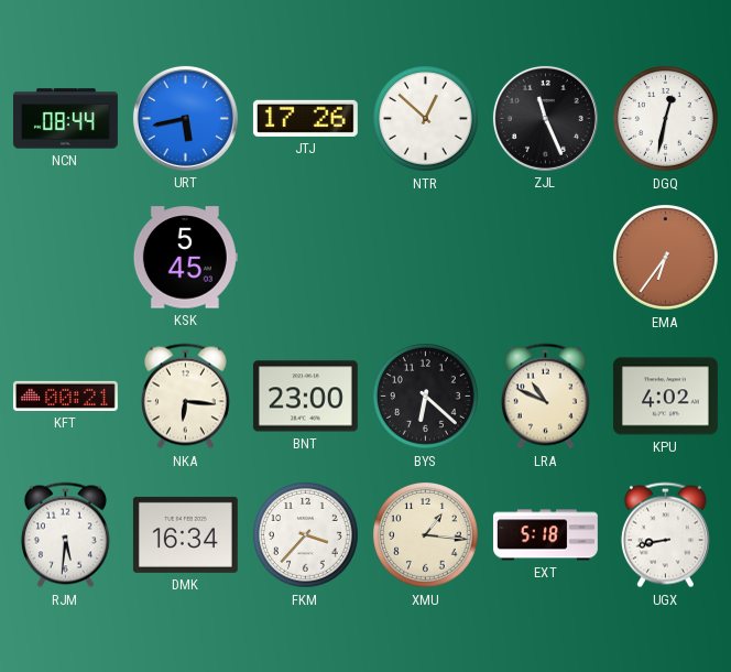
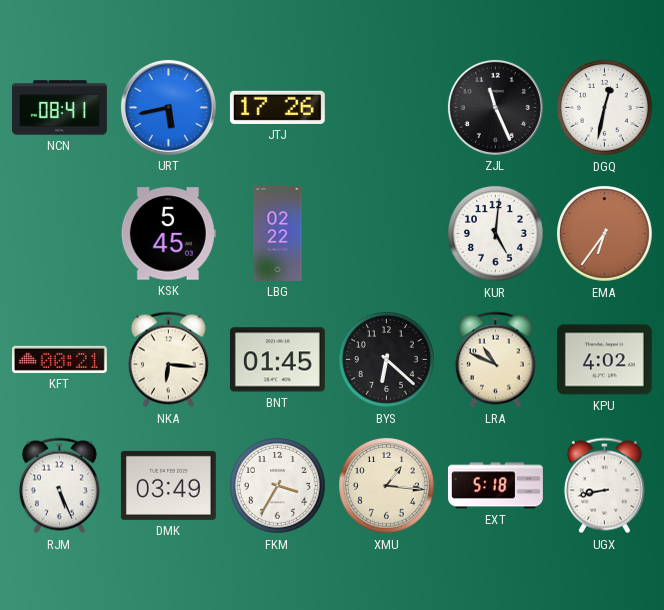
NCN: 08:44 -> 08:41
NTR: 12:52 -> none
LBG: none -> 02:22
KUR: none -> 5:01
BNT: 23:00 -> 01:45
RJM: 5:31 -> 5:26
DMK: 16:34 -> 03:49
FKM: 3:37 -> 3:35
